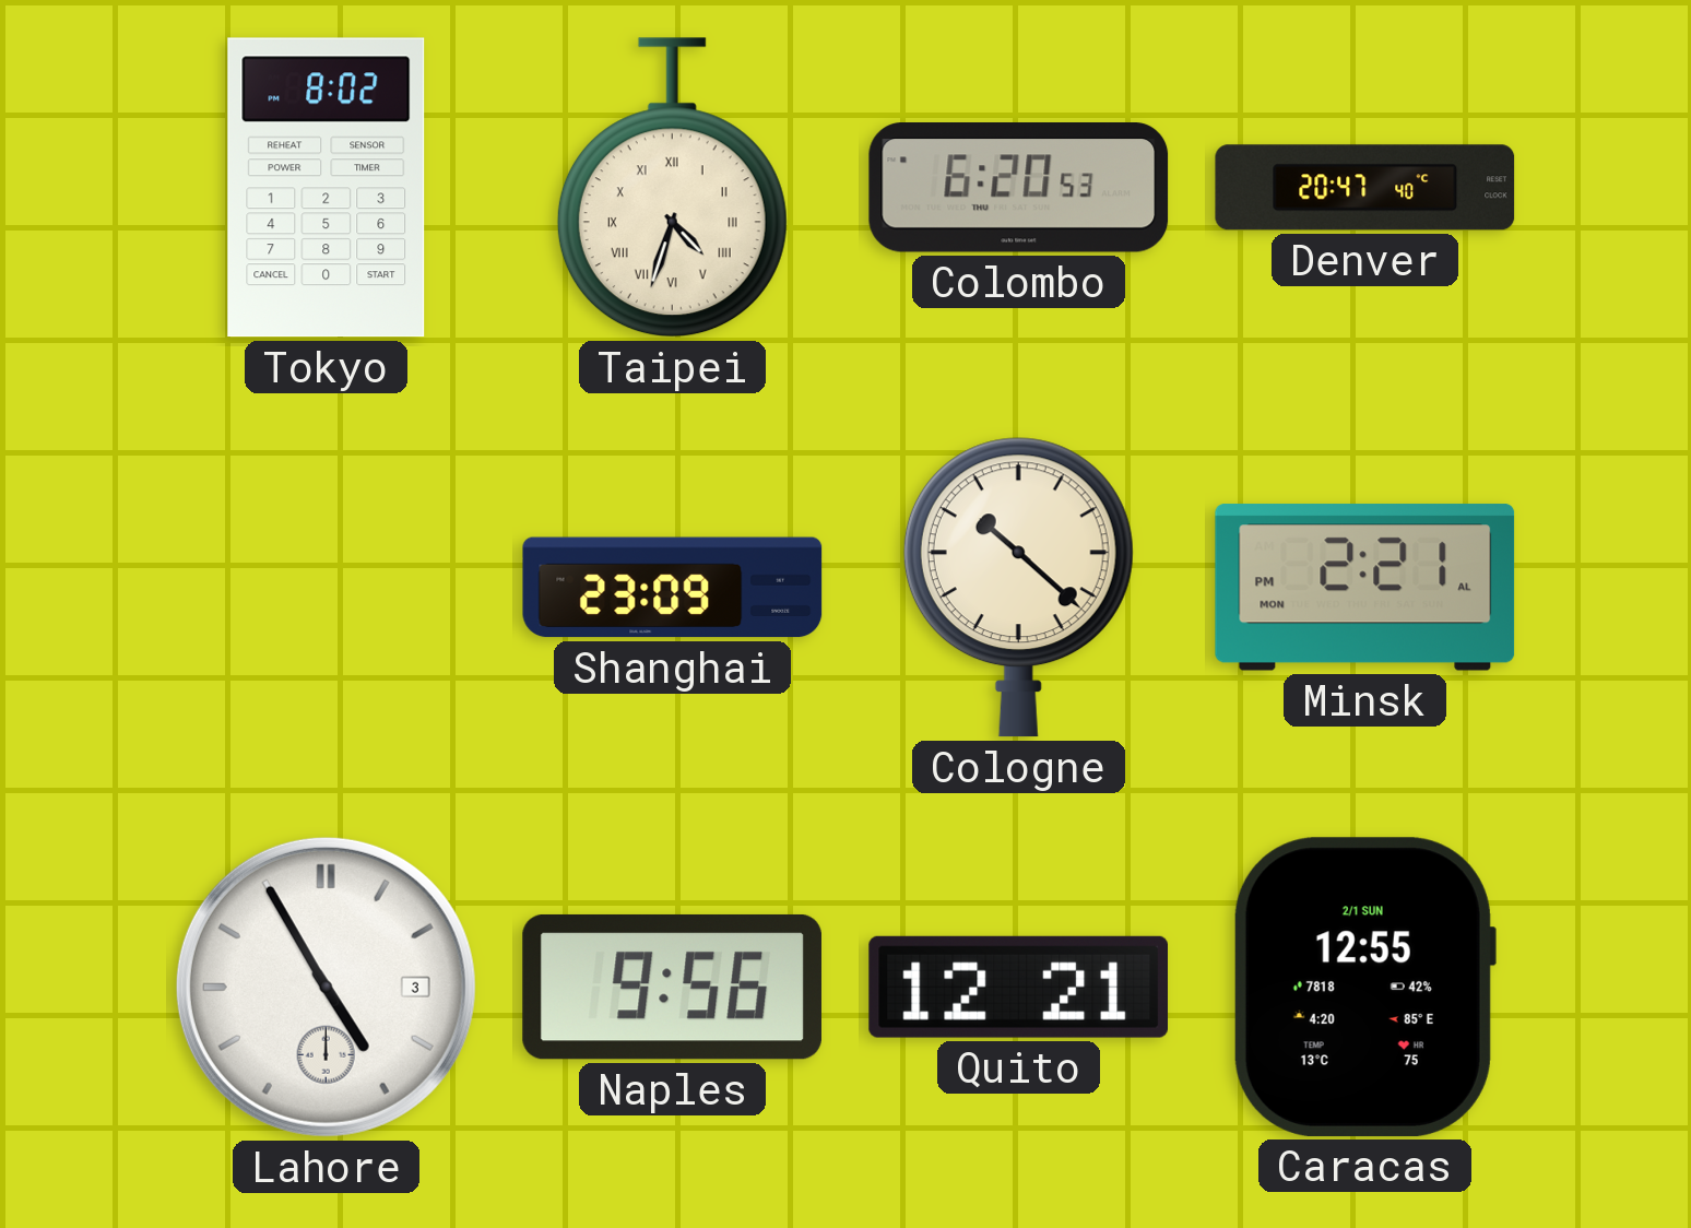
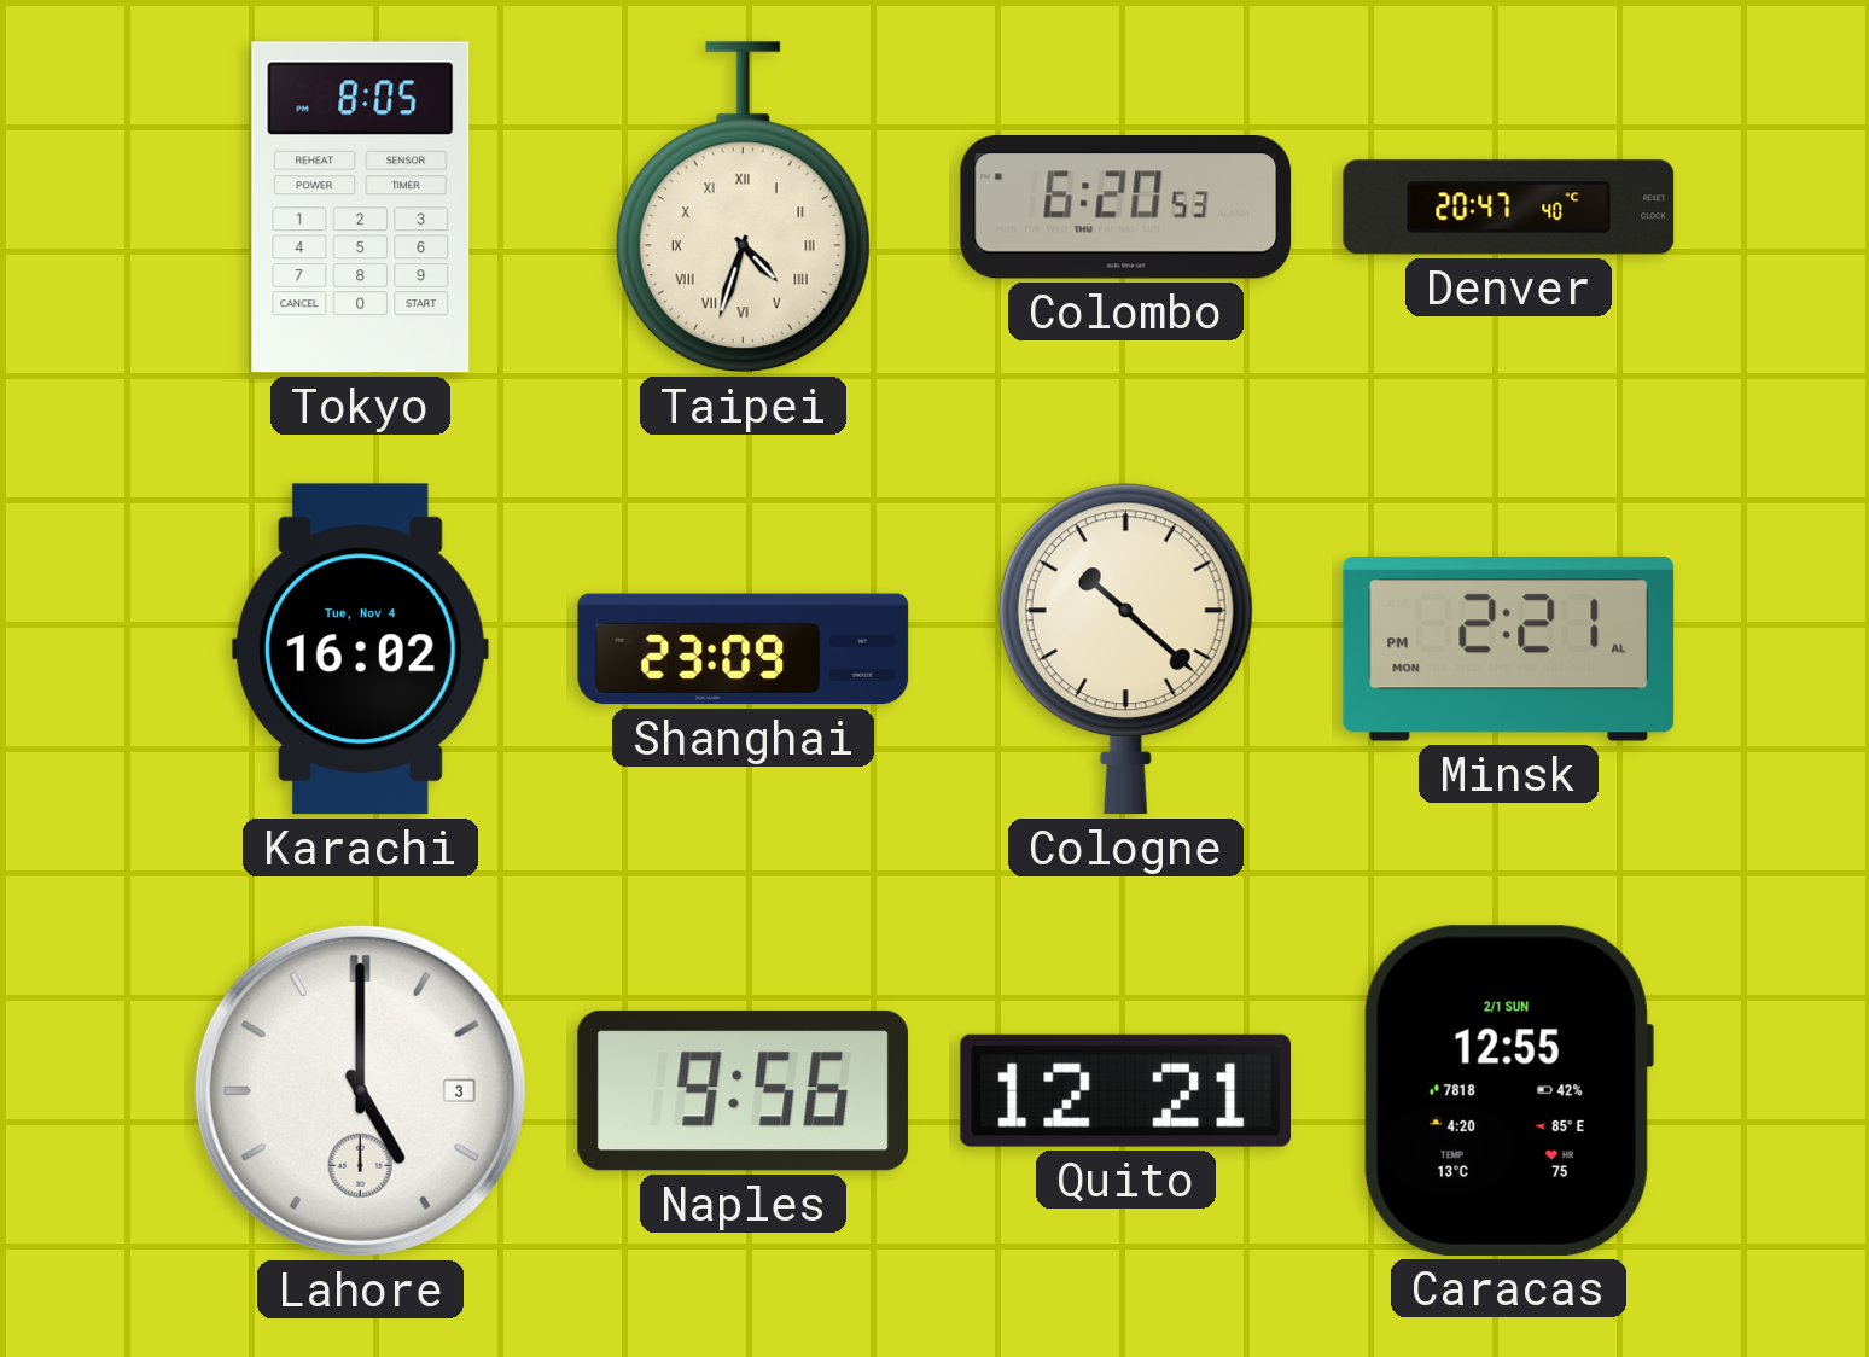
Tokyo: 8:02 -> 8:05
Karachi: none -> 16:02
Lahore: 4:55 -> 5:00
